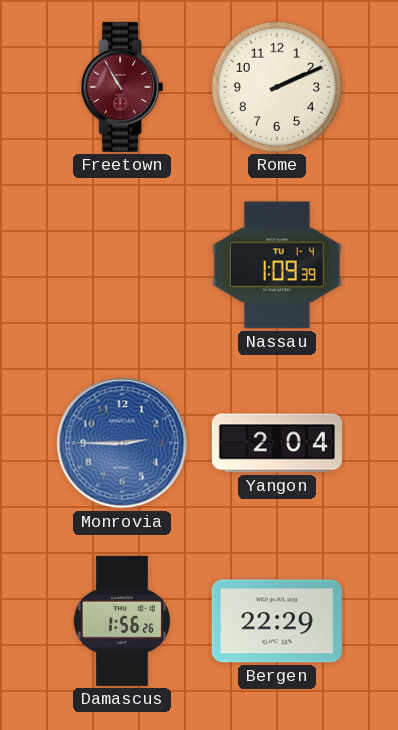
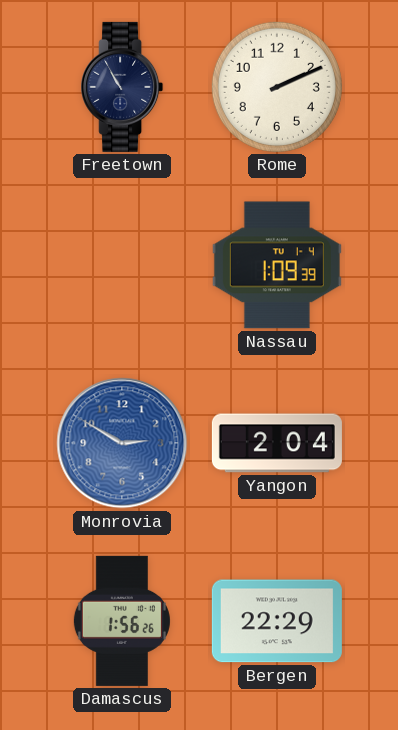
Freetown dial: burgundy -> navy
Monrovia: 2:45 -> 2:50
